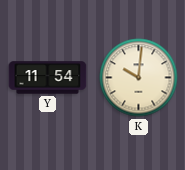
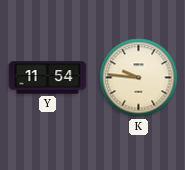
K: 10:01 -> 9:46
